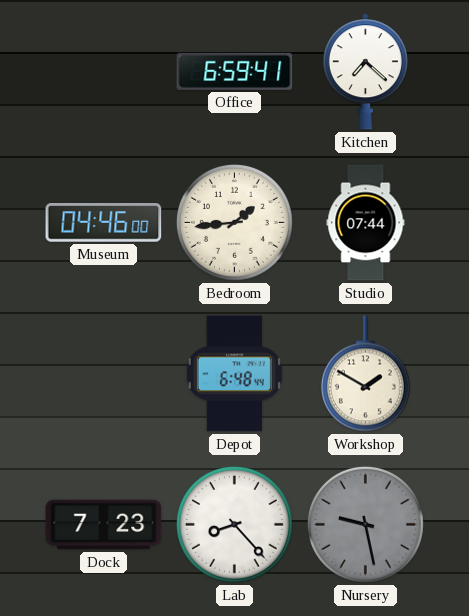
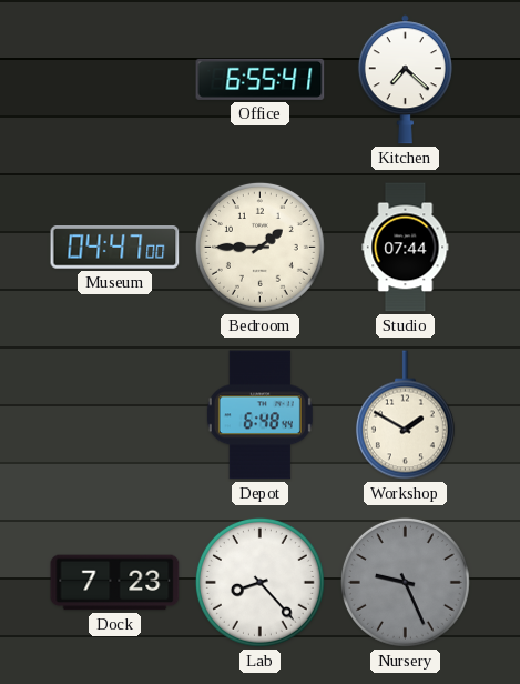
Office: 6:59 -> 6:55
Museum: 04:46 -> 04:47
Bedroom: 1:44 -> 1:45
Nursery: 9:28 -> 9:26
